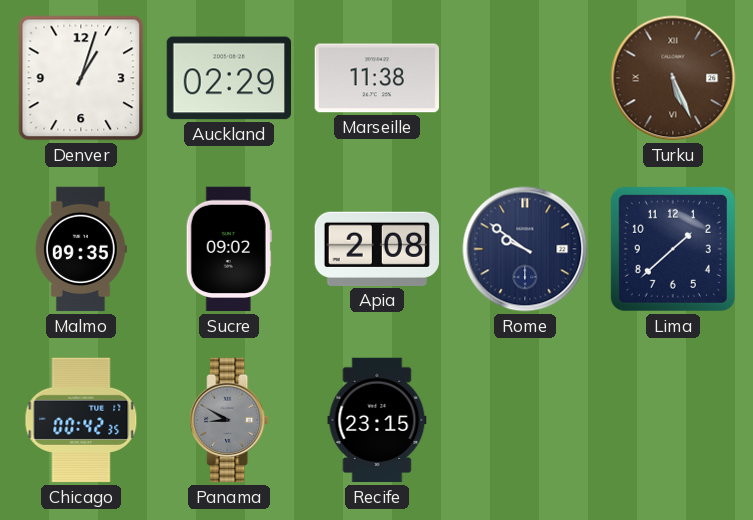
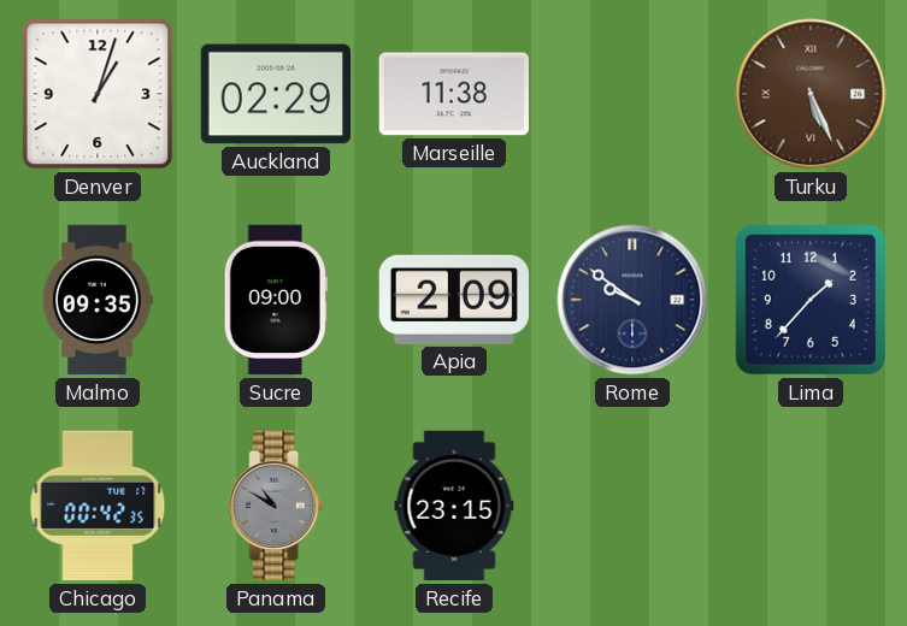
Sucre: 09:02 -> 09:00
Apia: 2:08 -> 2:09
Lima: 1:38 -> 1:37
Panama: 8:50 -> 10:50
